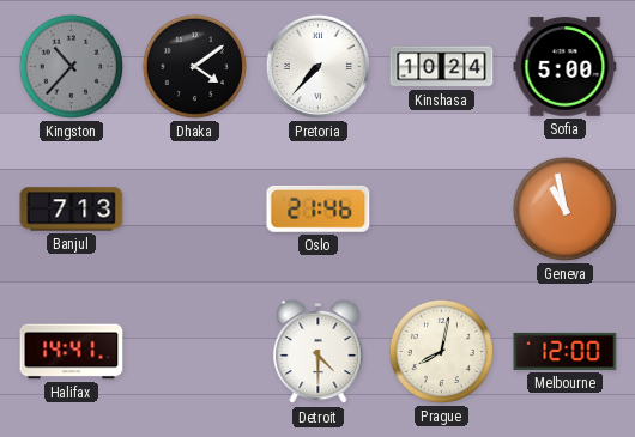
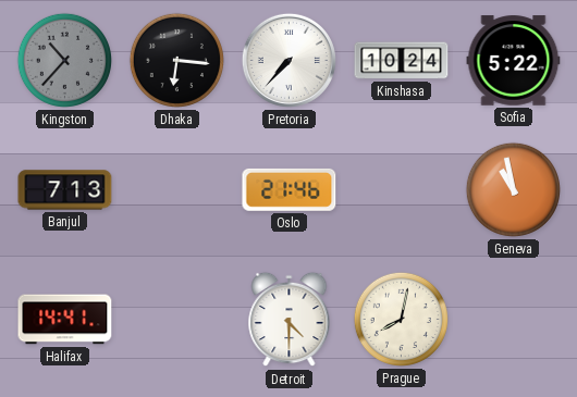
Dhaka: 4:09 -> 6:16
Sofia: 5:00 -> 5:22
Melbourne: 12:00 -> none
